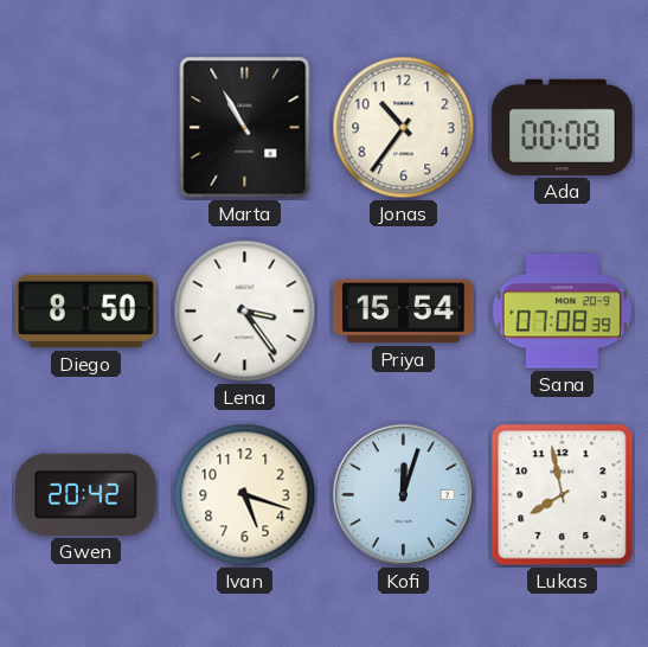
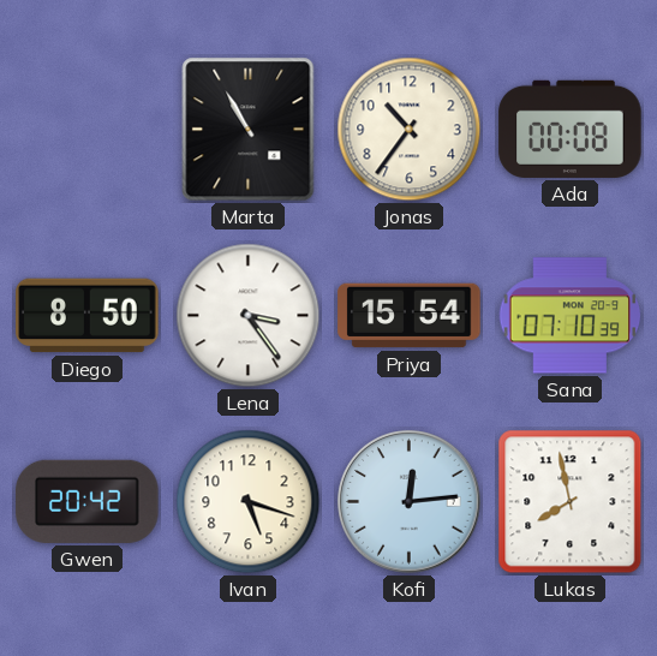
Sana: 07:08 -> 07:10
Kofi: 12:03 -> 12:14
